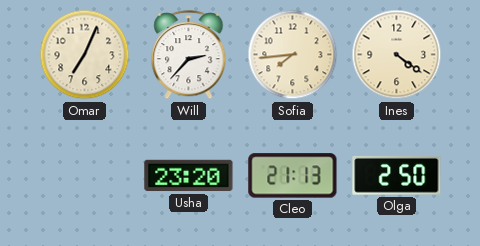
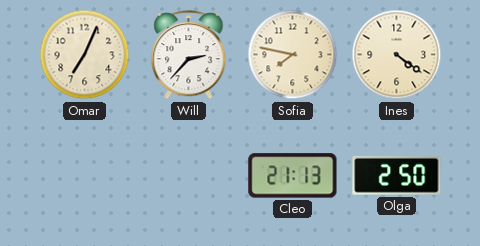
Sofia: 7:44 -> 7:47
Usha: 23:20 -> none
